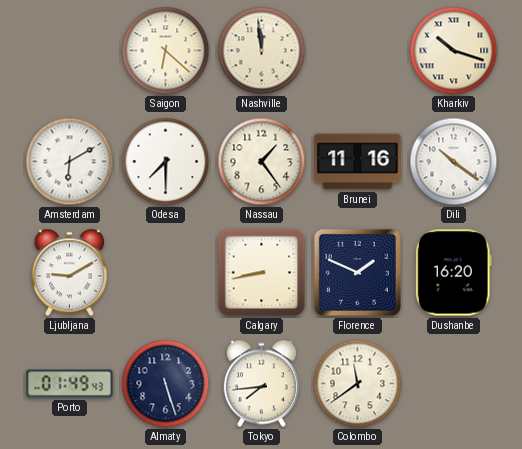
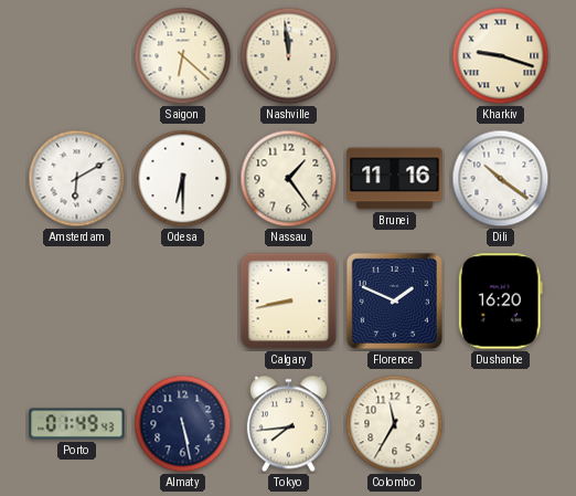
Kharkiv: 10:18 -> 9:18
Odesa: 7:30 -> 6:30
Ljubljana: 9:10 -> none
Almaty: 5:27 -> 5:28
Colombo: 11:39 -> 11:35
